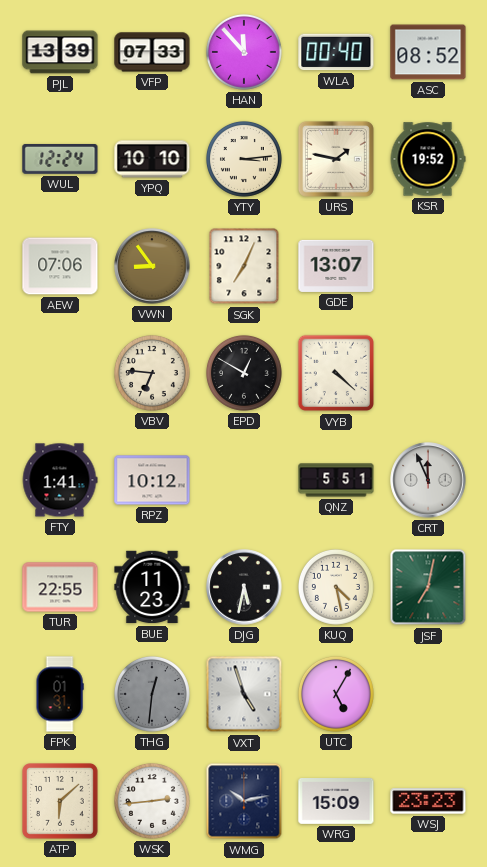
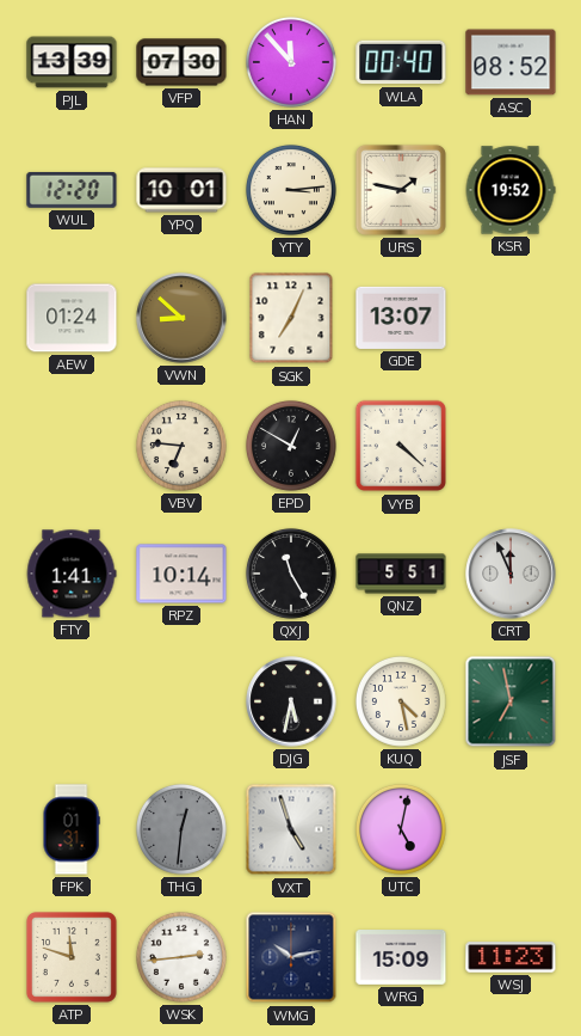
VFP: 07:33 -> 07:30
WUL: 12:24 -> 12:20
YPQ: 10:10 -> 10:01
AEW: 07:06 -> 01:24
VWN: 8:54 -> 8:52
RPZ: 10:12 -> 10:14
QXJ: none -> 11:25
TUR: 22:55 -> none
BUE: 11:23 -> none
JSF: 7:02 -> 6:58
UTC: 5:05 -> 5:02
ATP: 6:08 -> 11:48
WSJ: 23:23 -> 11:23
